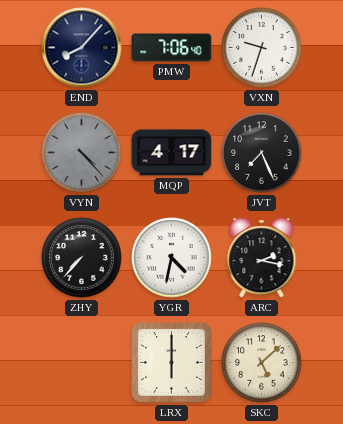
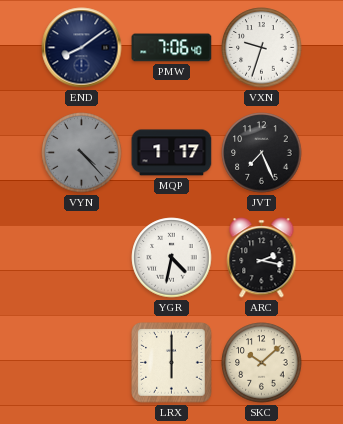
END: 8:07 -> 8:09
MQP: 4:17 -> 1:17
ZHY: 7:37 -> none
SKC: 5:08 -> 10:08
